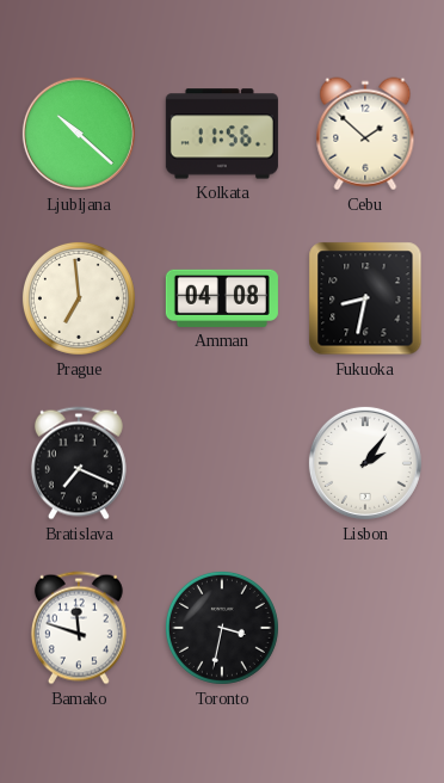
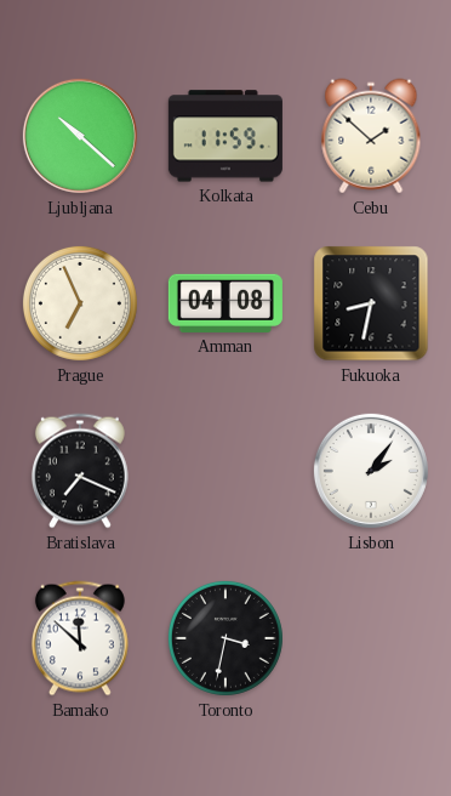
Kolkata: 11:56 -> 11:59
Prague: 6:59 -> 6:56
Bamako: 11:48 -> 11:52
